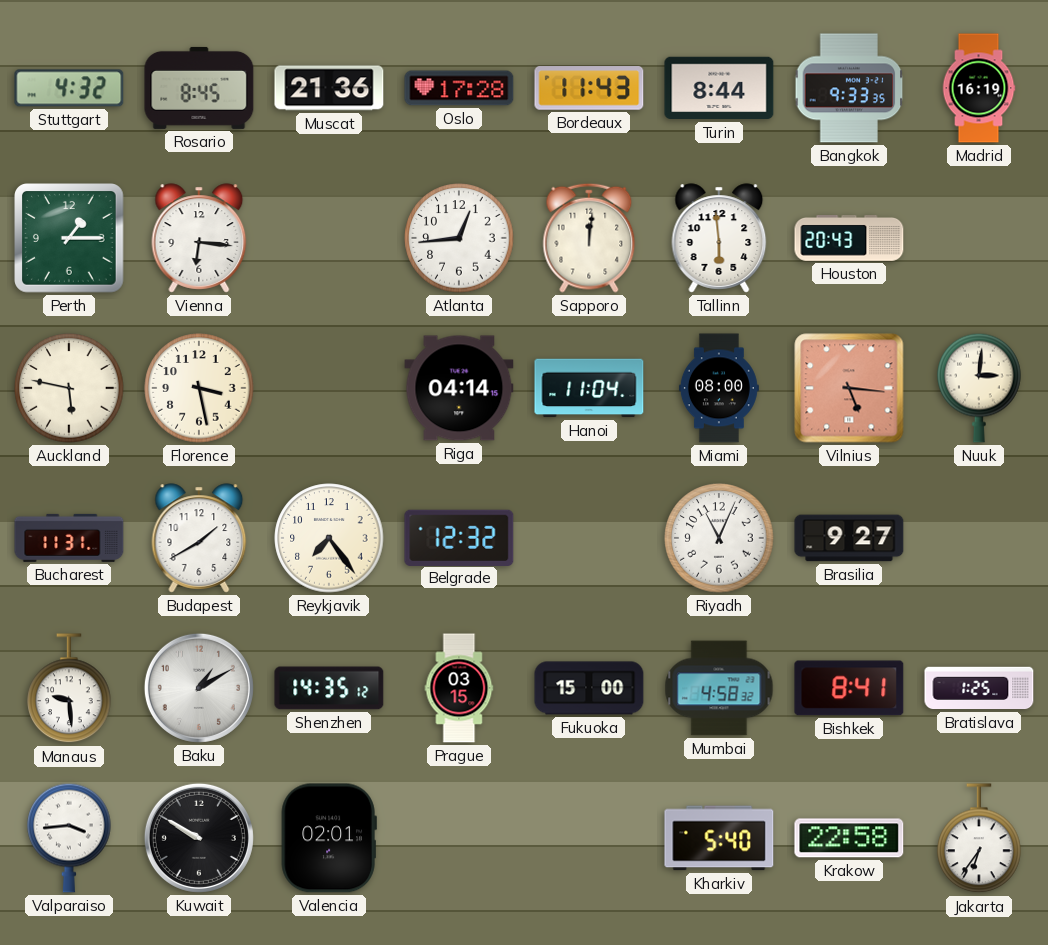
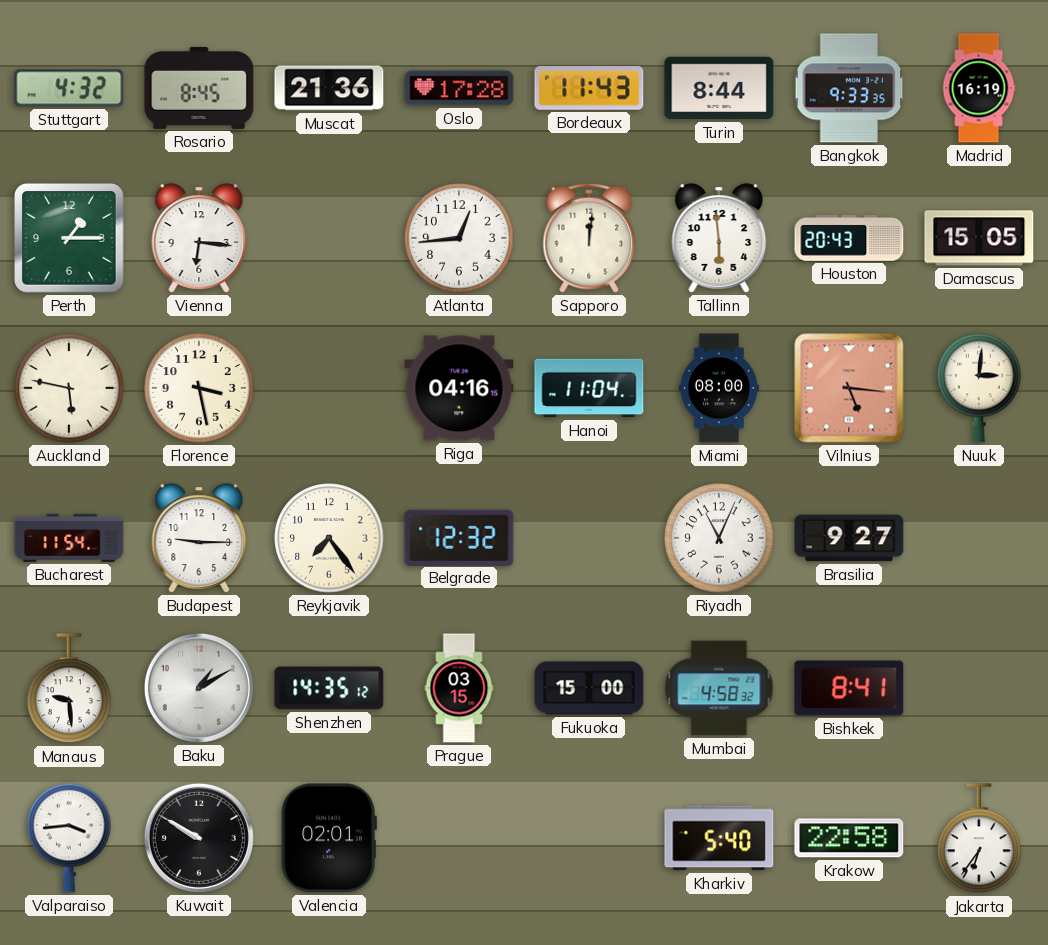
Damascus: none -> 15:05
Riga: 04:14 -> 04:16
Bucharest: 11:31 -> 11:54
Budapest: 1:40 -> 9:15
Bratislava: 1:25 -> none
